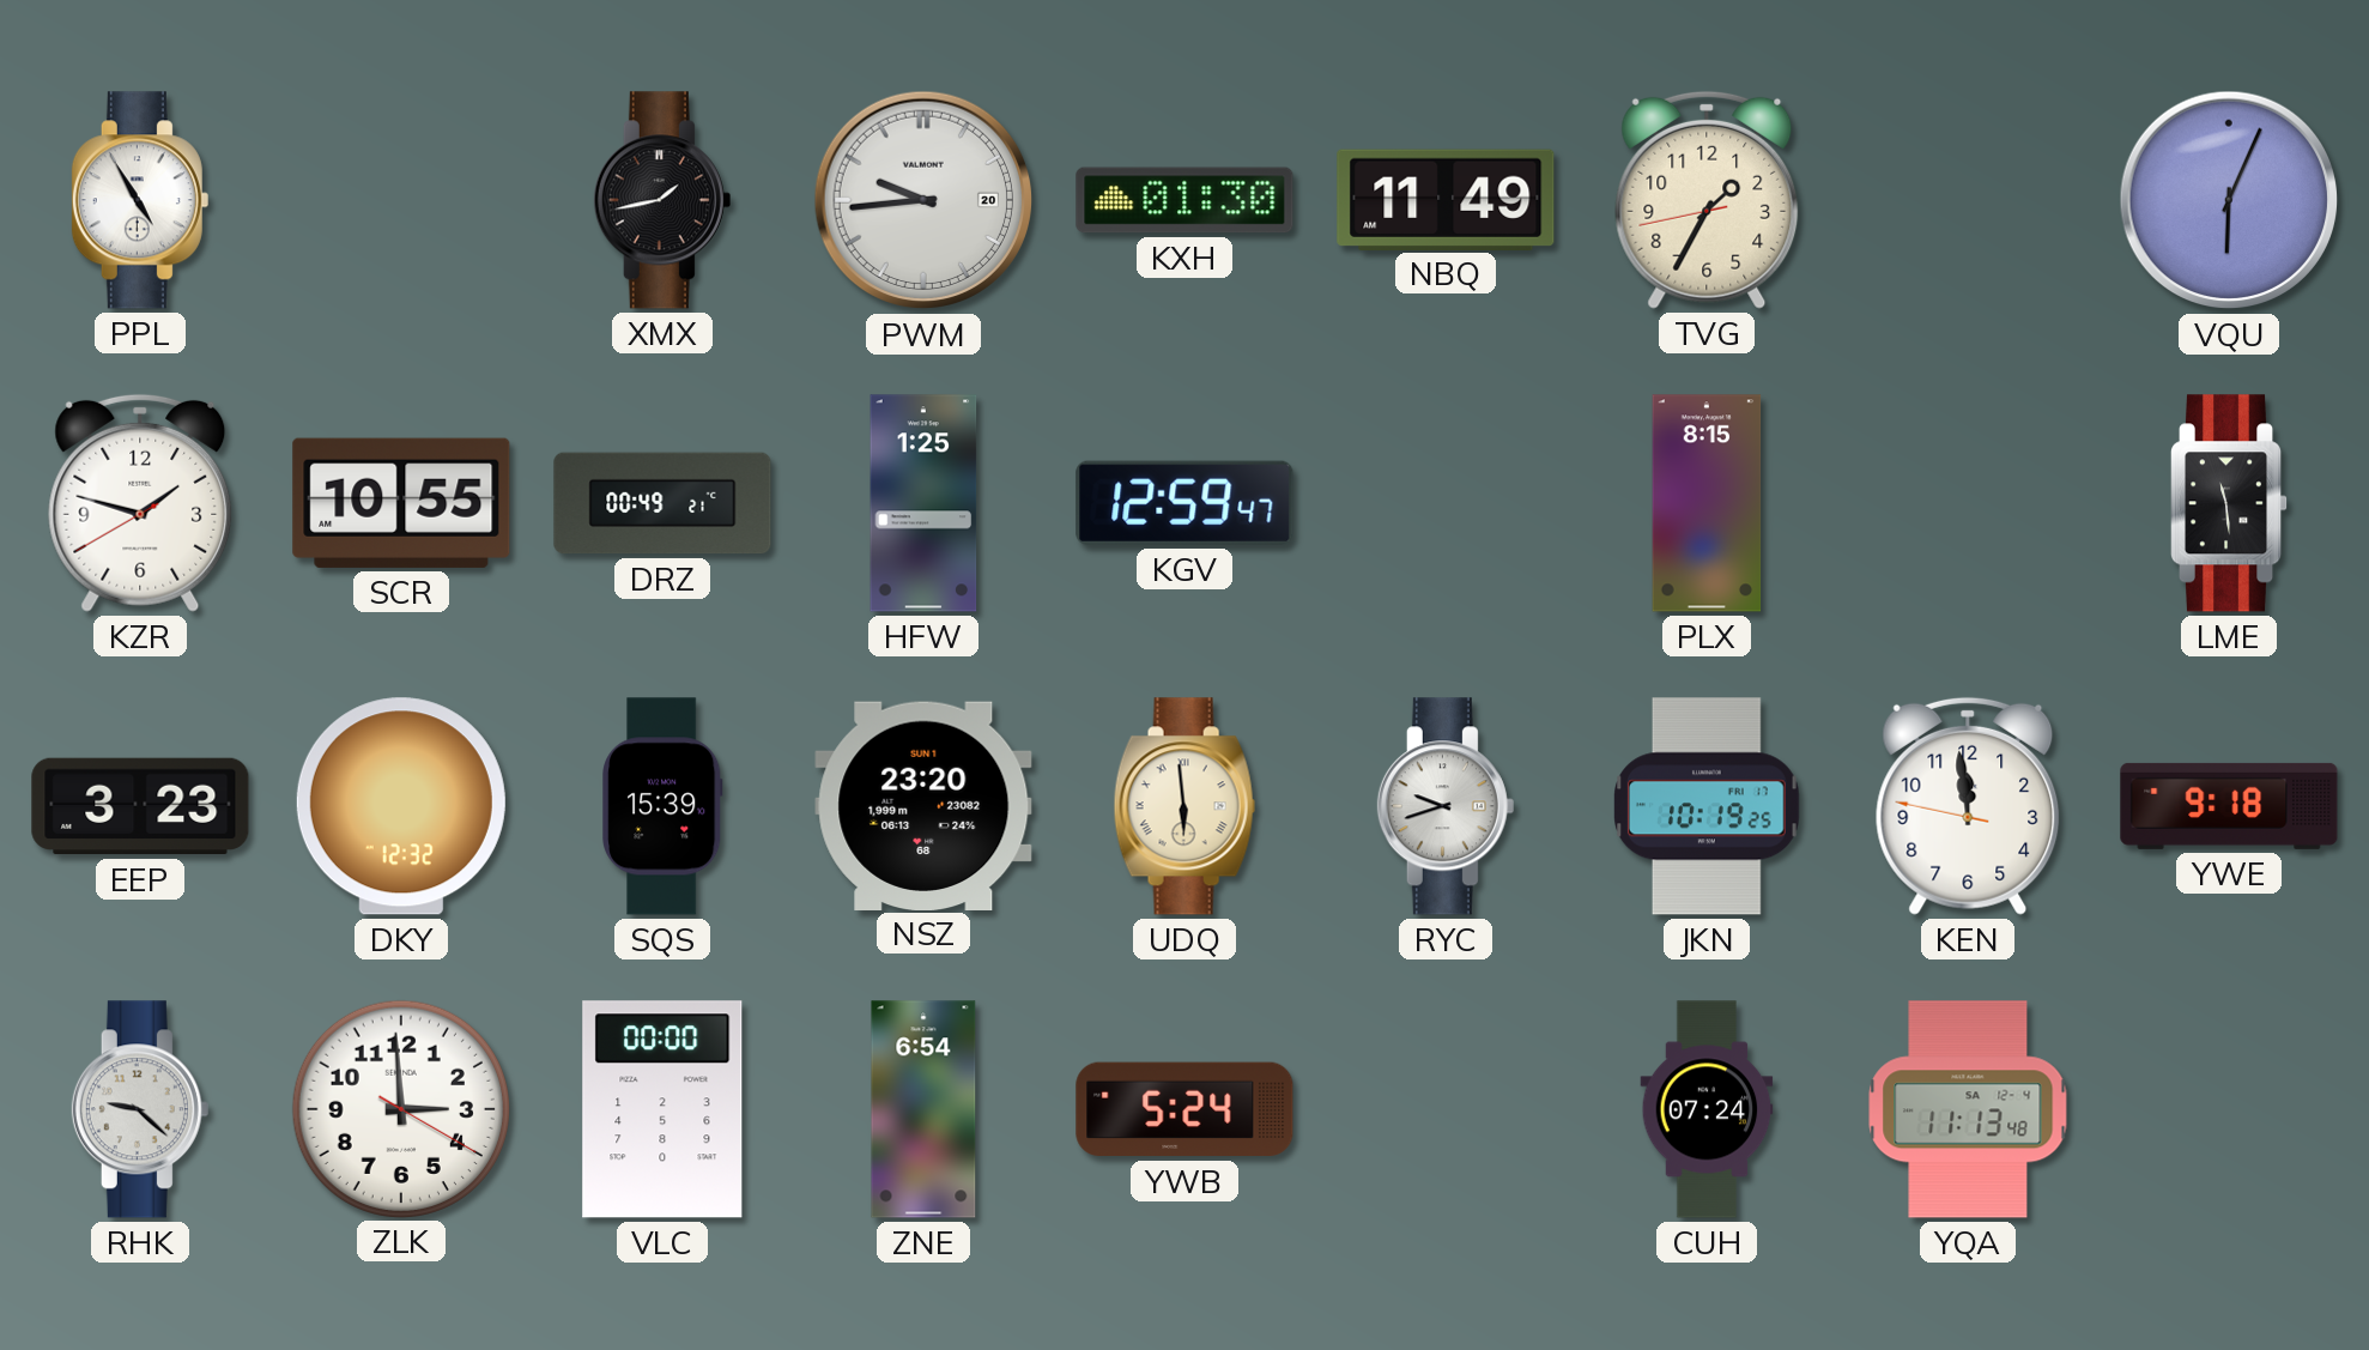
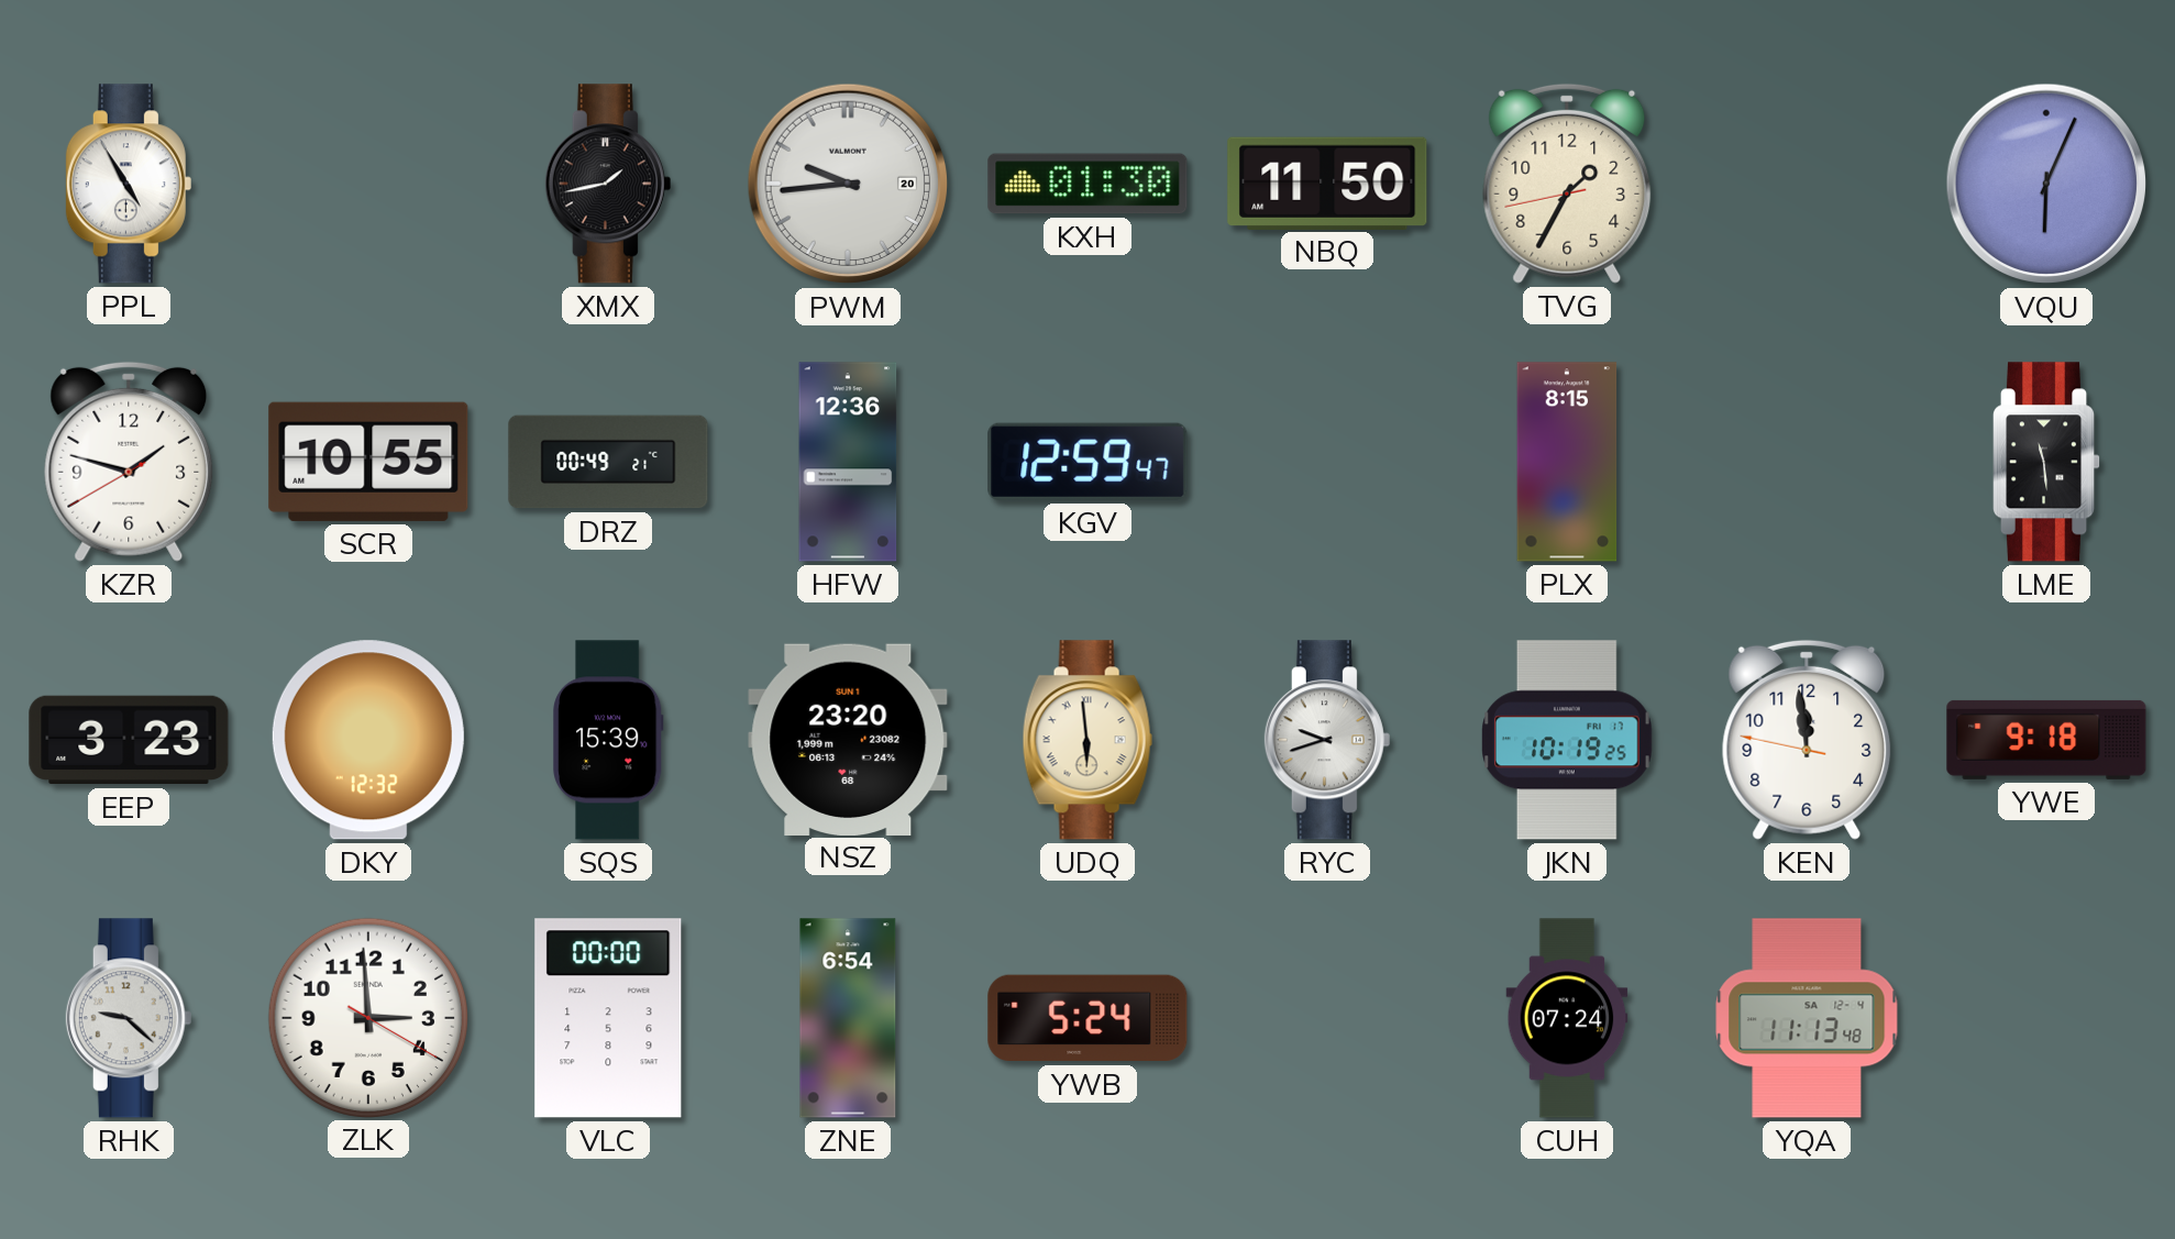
NBQ: 11:49 -> 11:50
HFW: 1:25 -> 12:36
